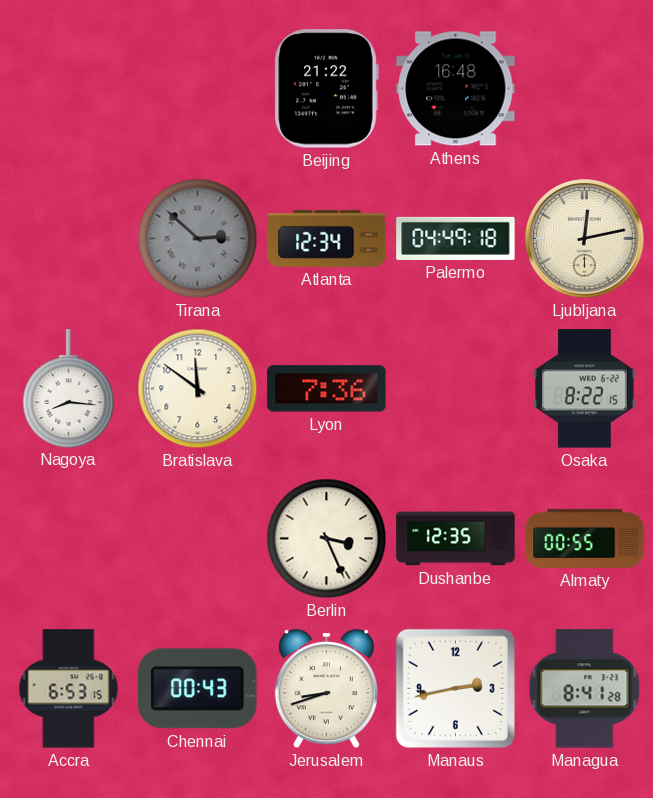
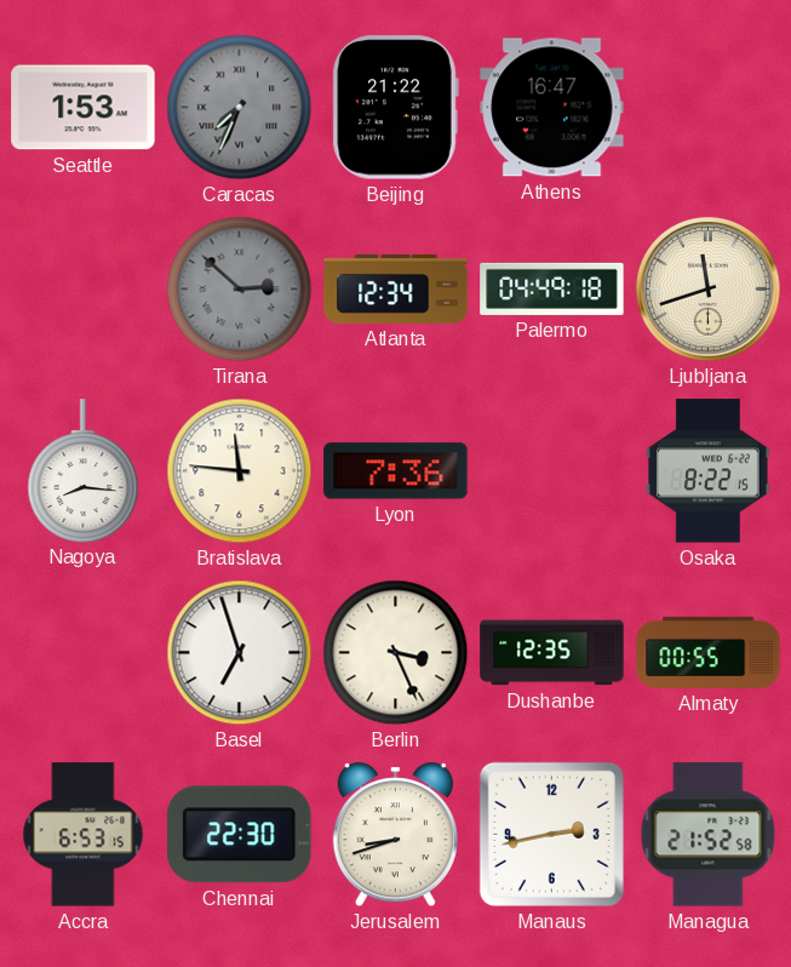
Seattle: none -> 1:53
Caracas: none -> 7:34
Athens: 16:48 -> 16:47
Ljubljana: 12:13 -> 11:42
Bratislava: 11:51 -> 11:46
Basel: none -> 6:57
Chennai: 00:43 -> 22:30
Managua: 8:41 -> 21:52
